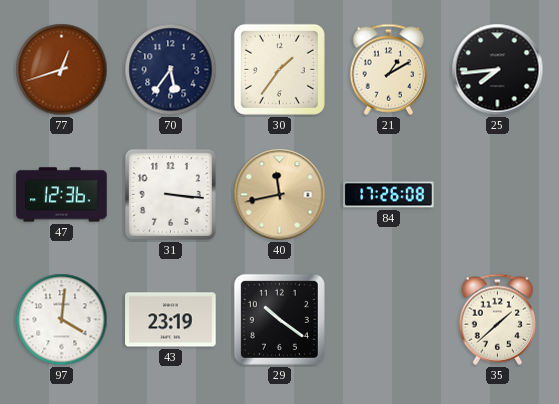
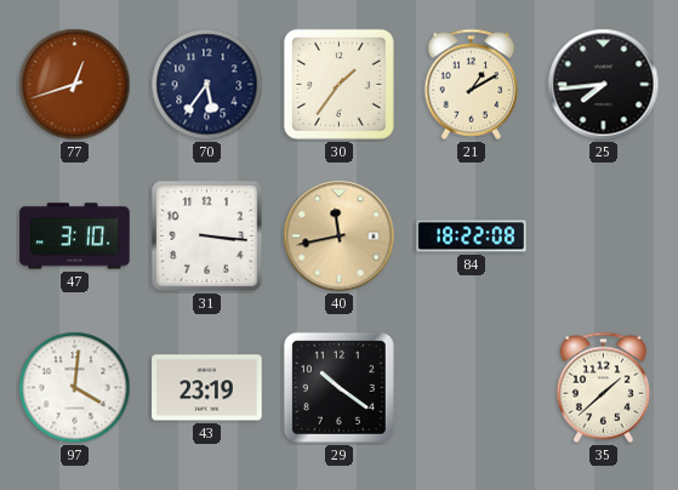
47: 12:36 -> 3:10
84: 17:26 -> 18:22
